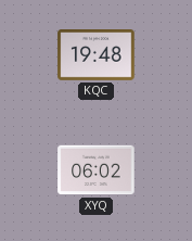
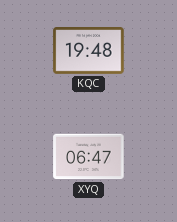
XYQ: 06:02 -> 06:47
